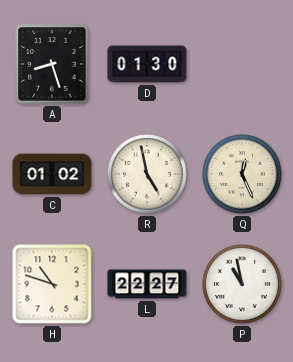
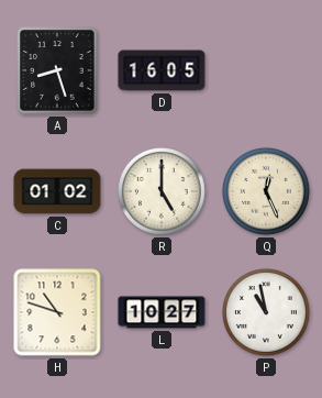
D: 01:30 -> 16:05
R: 4:58 -> 5:00
L: 22:27 -> 10:27
